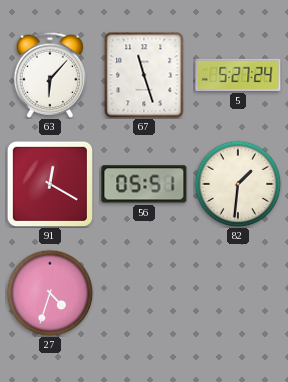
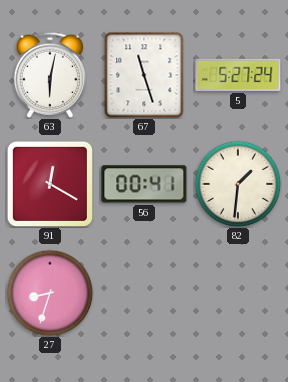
63: 6:07 -> 6:02
56: 05:51 -> 00:41
27: 4:33 -> 8:33
